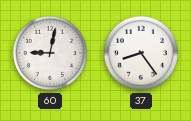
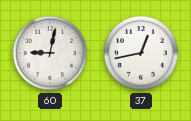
37: 8:24 -> 12:43
